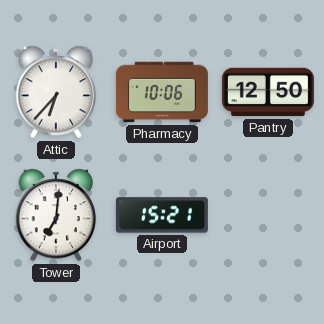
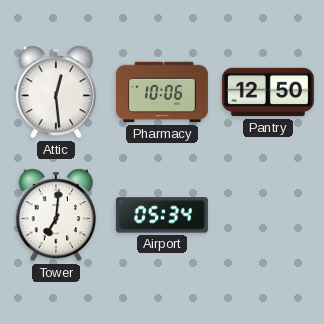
Attic: 6:37 -> 12:29
Airport: 15:21 -> 05:34
